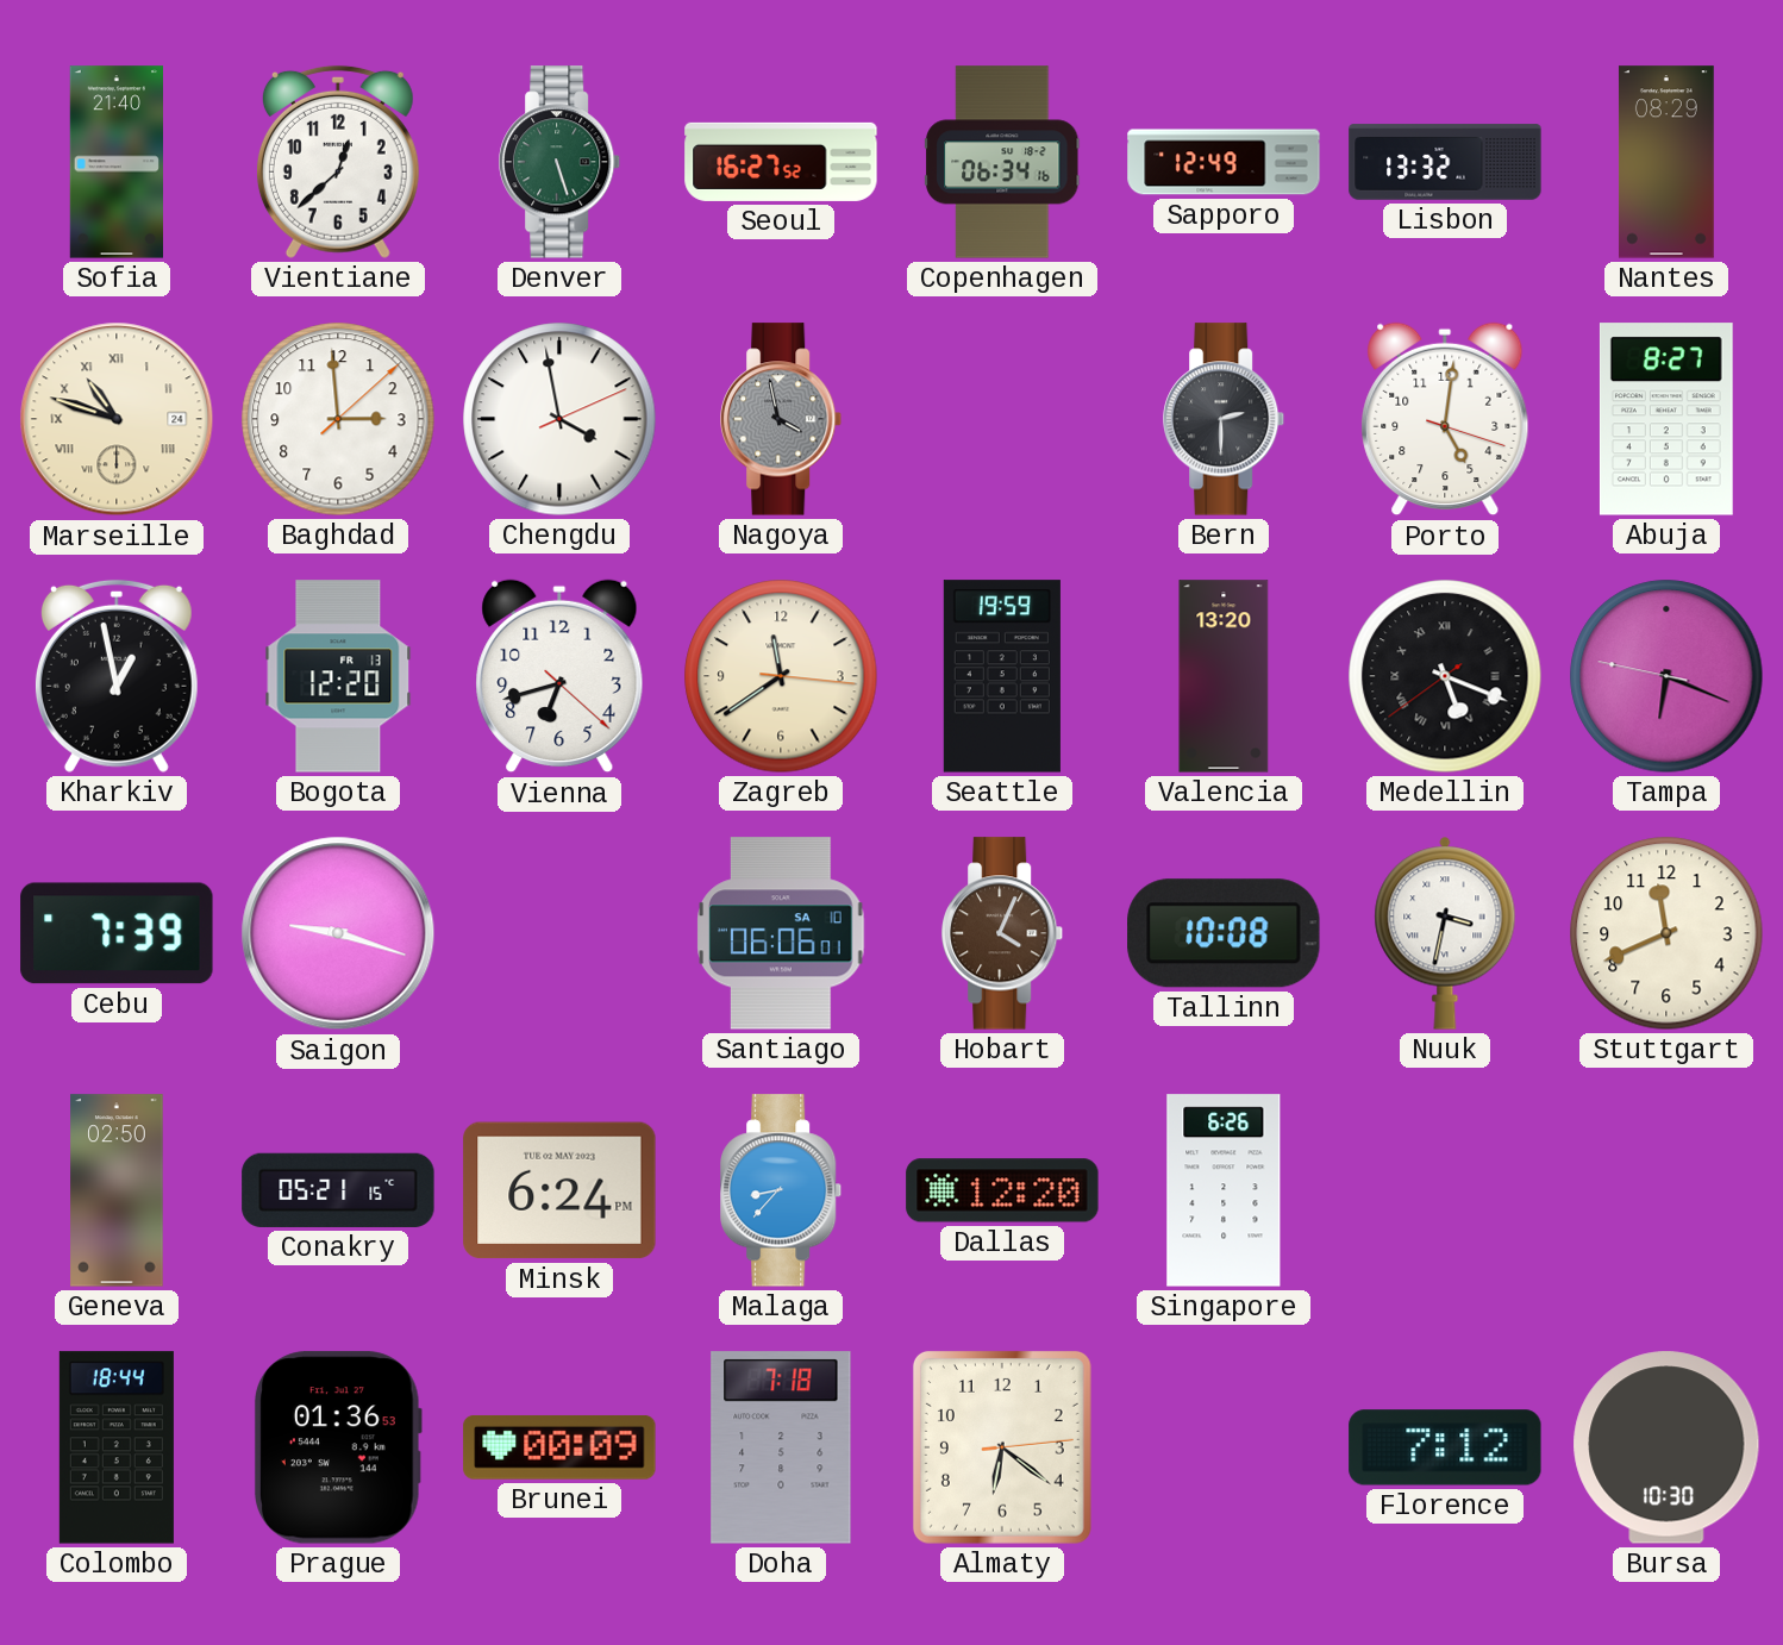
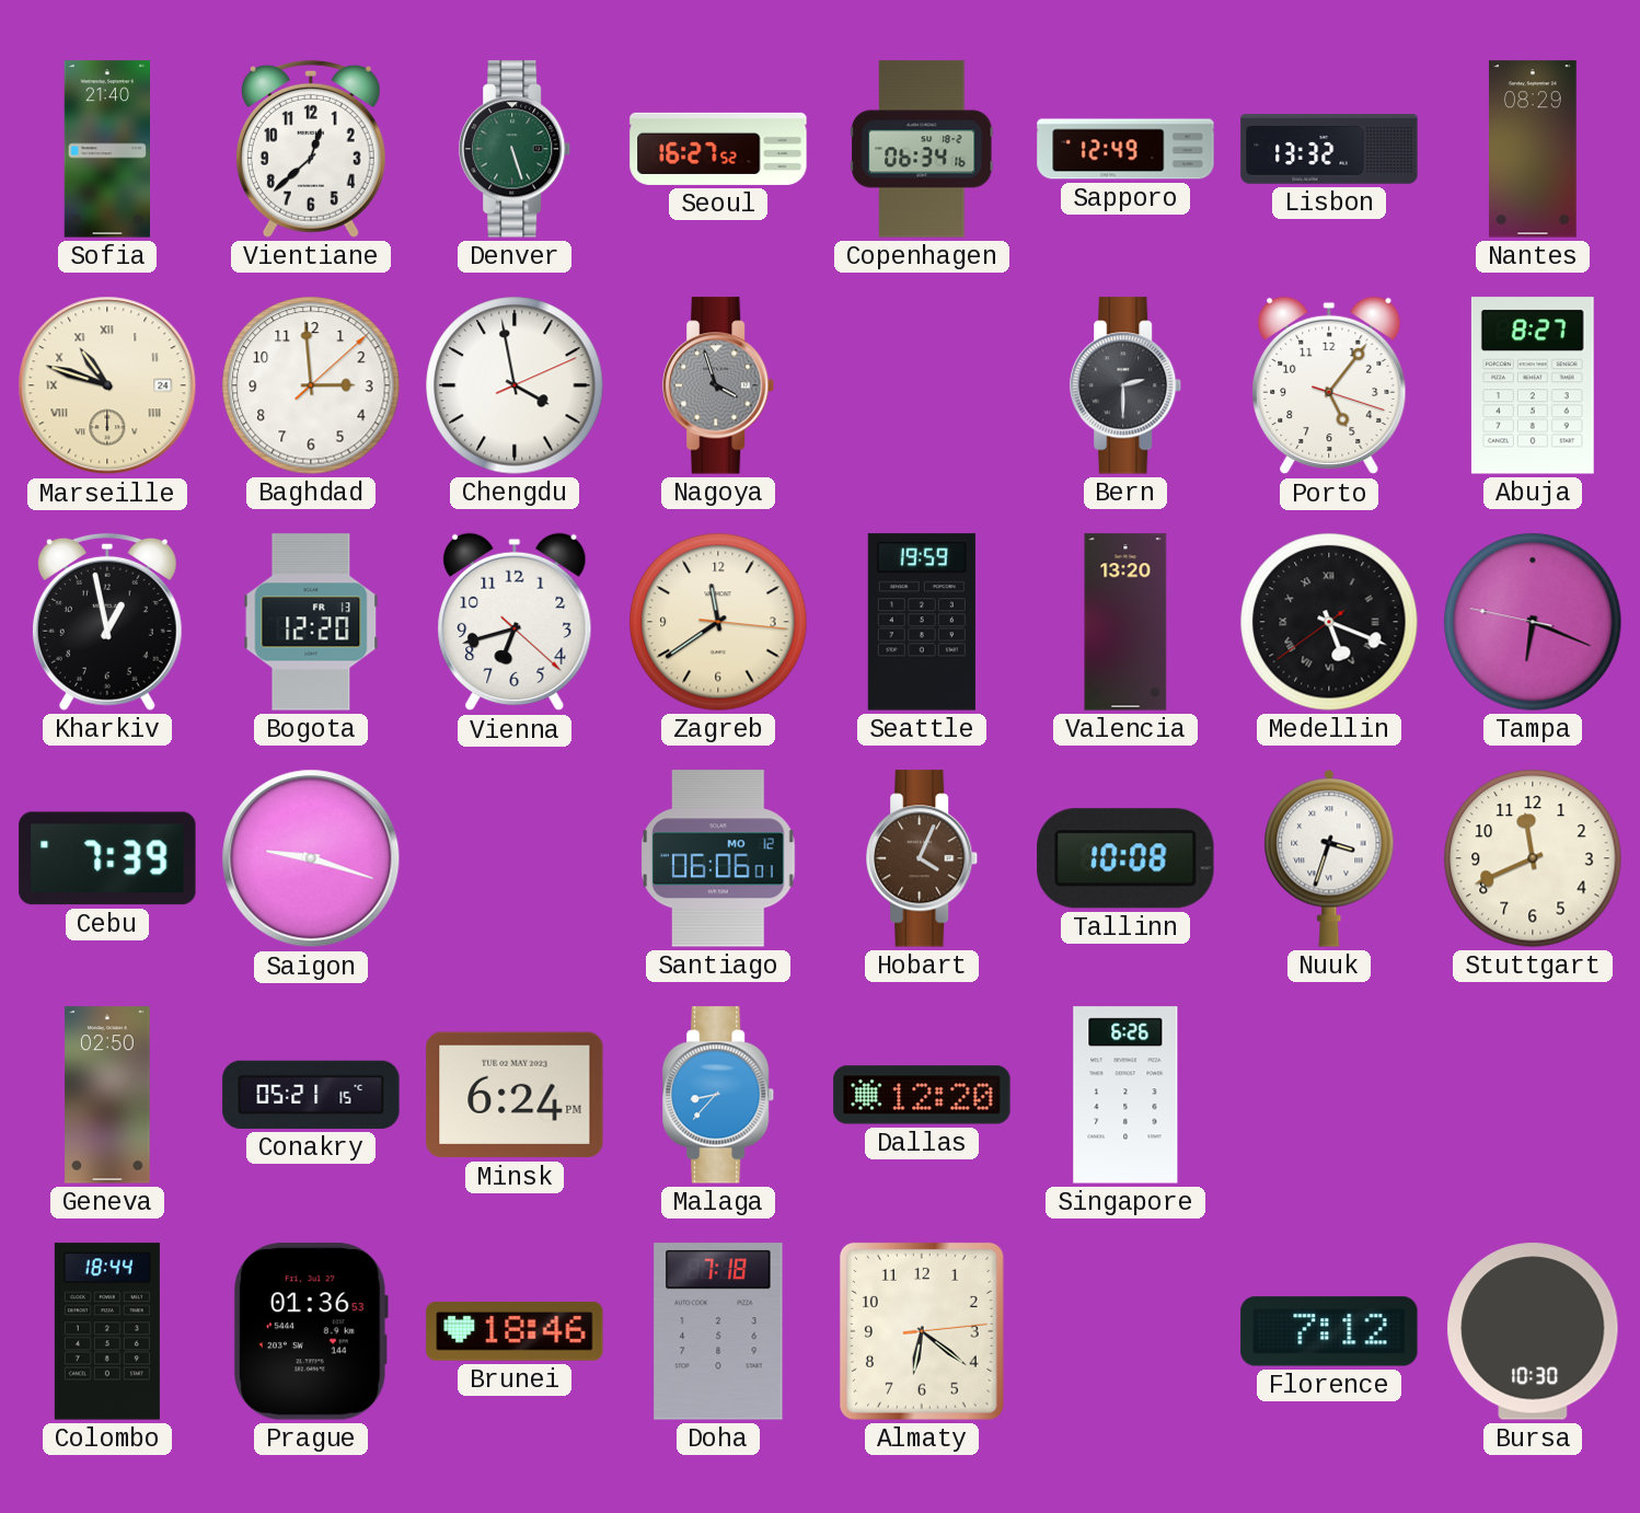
Nagoya: 3:58 -> 3:57
Porto: 5:01 -> 5:06
Santiago date: SA 10 -> MO 12
Nuuk: 3:32 -> 3:33
Brunei: 00:09 -> 18:46
